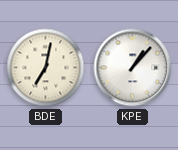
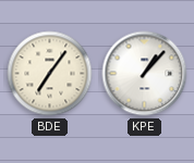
BDE: 7:02 -> 7:06
